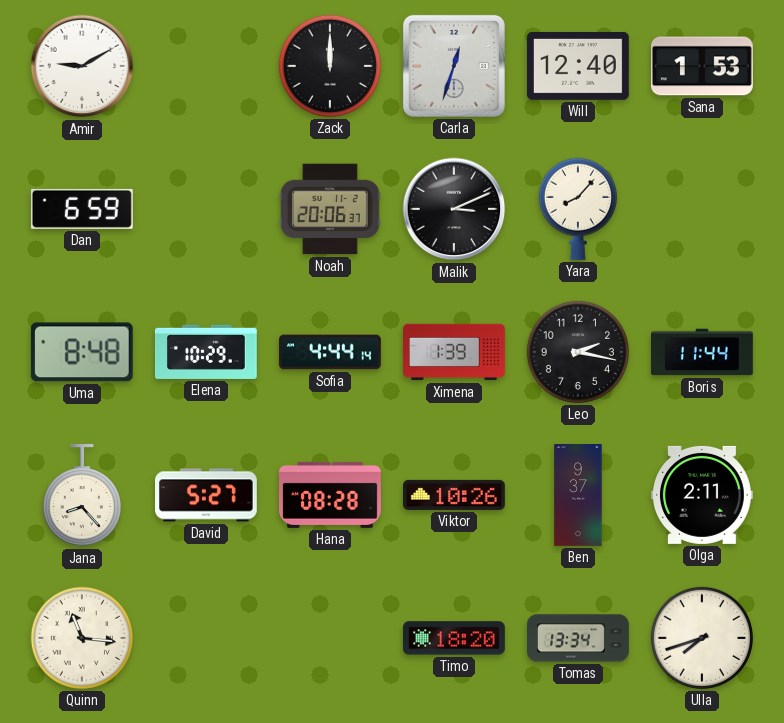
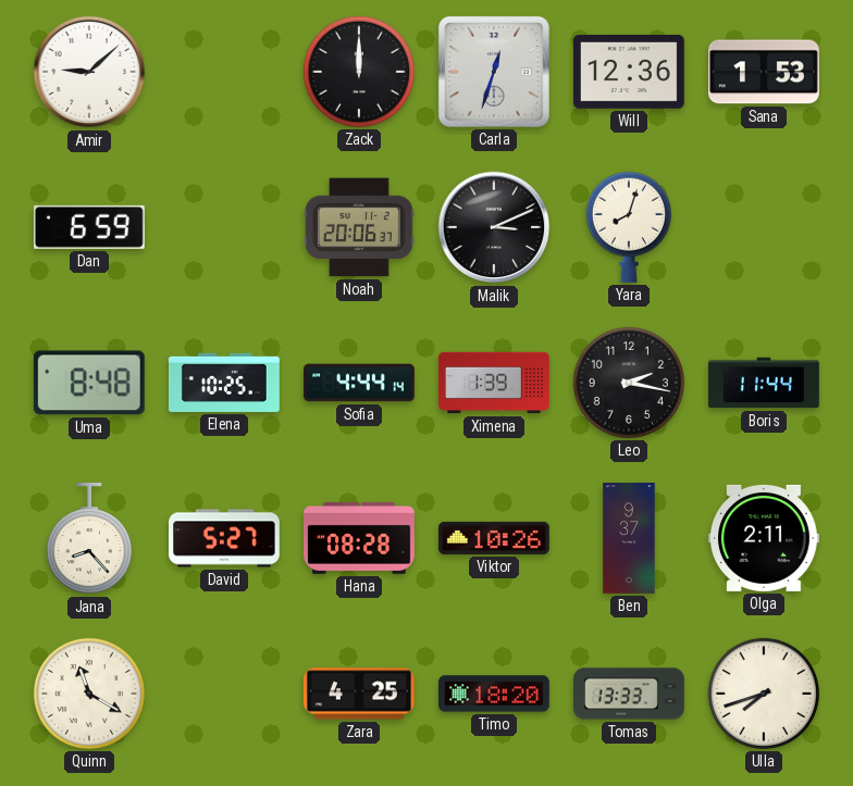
Amir: 9:10 -> 9:08
Will: 12:40 -> 12:36
Yara: 8:07 -> 8:03
Elena: 10:29 -> 10:25
Quinn: 11:16 -> 11:20
Zara: none -> 4:25
Tomas: 13:34 -> 13:33
